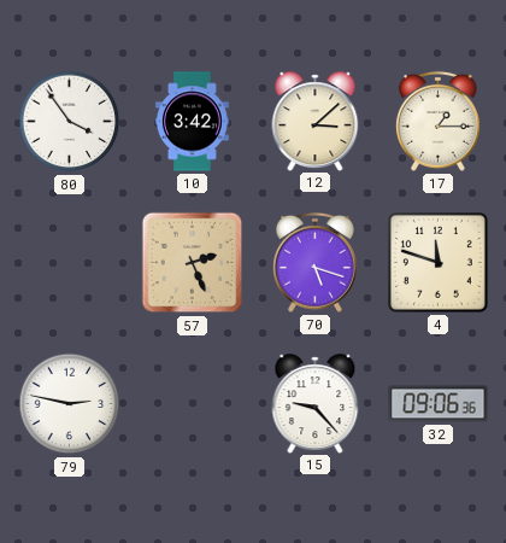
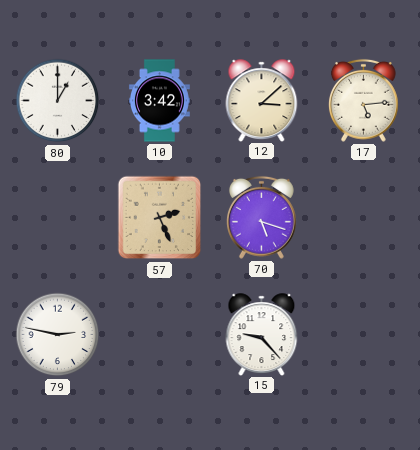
80: 3:54 -> 1:00
17: 1:15 -> 5:14
4: 11:48 -> none
32: 09:06 -> none
